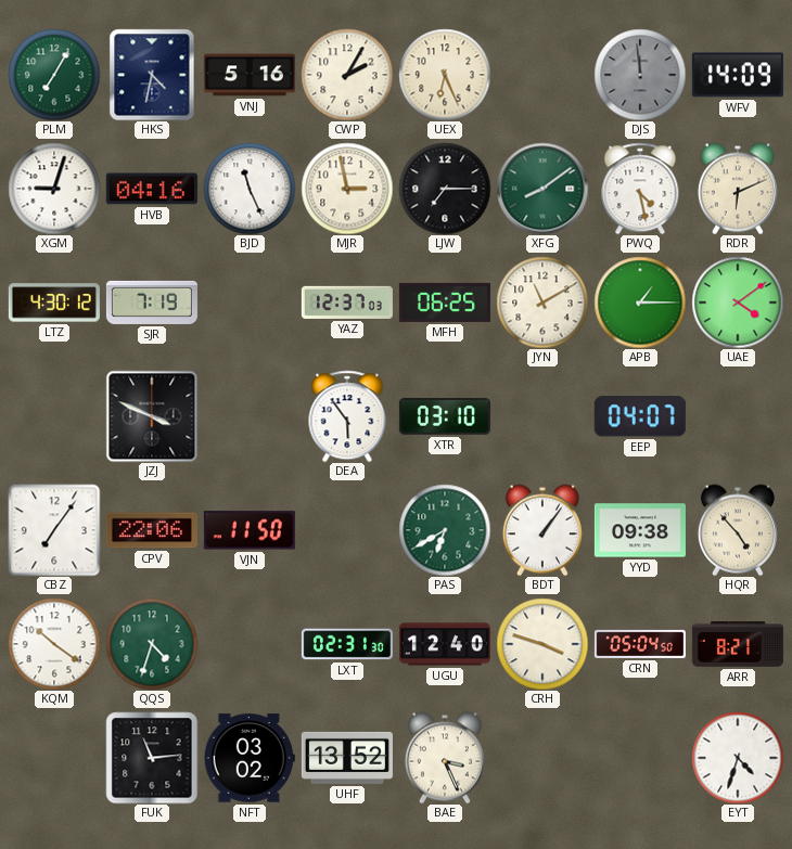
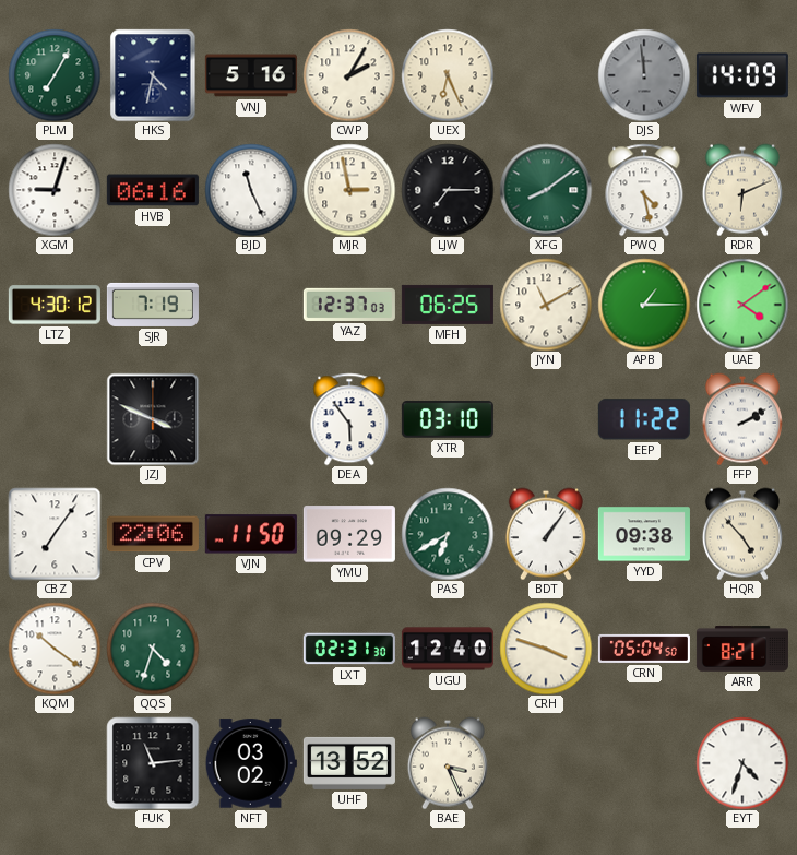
HVB: 04:16 -> 06:16
EEP: 04:07 -> 11:22
FFP: none -> 2:10
YMU: none -> 09:29
